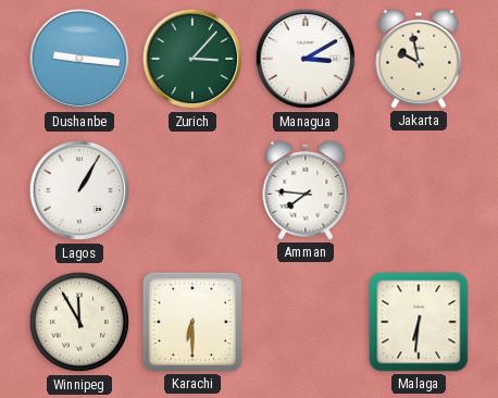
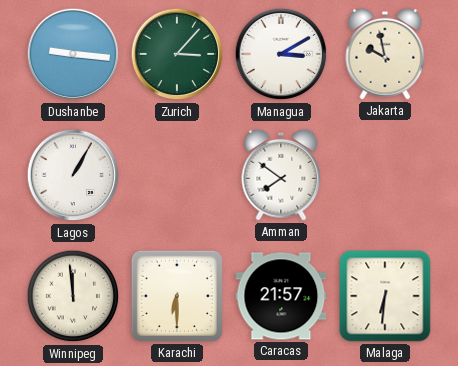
Amman: 7:46 -> 7:51
Winnipeg: 11:55 -> 11:59
Caracas: none -> 21:57
